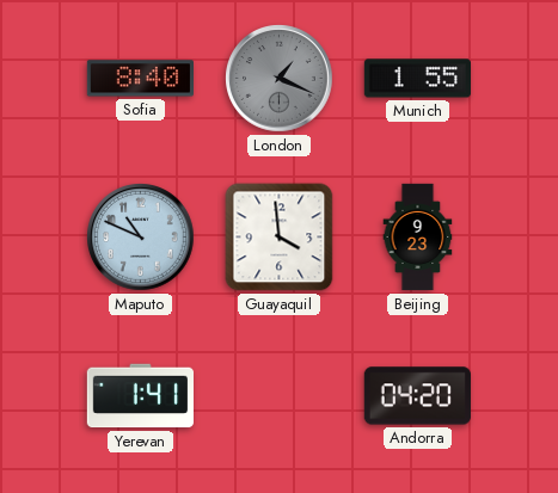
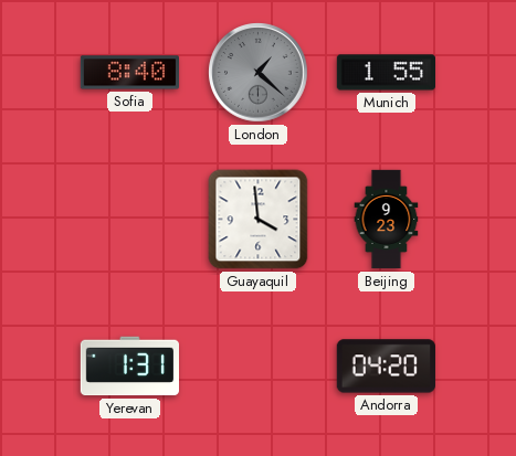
London: 1:19 -> 1:22
Maputo: 10:49 -> none
Yerevan: 1:41 -> 1:31
